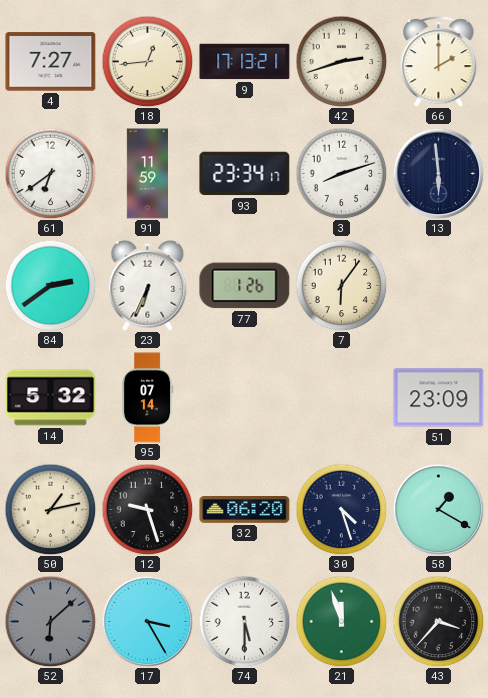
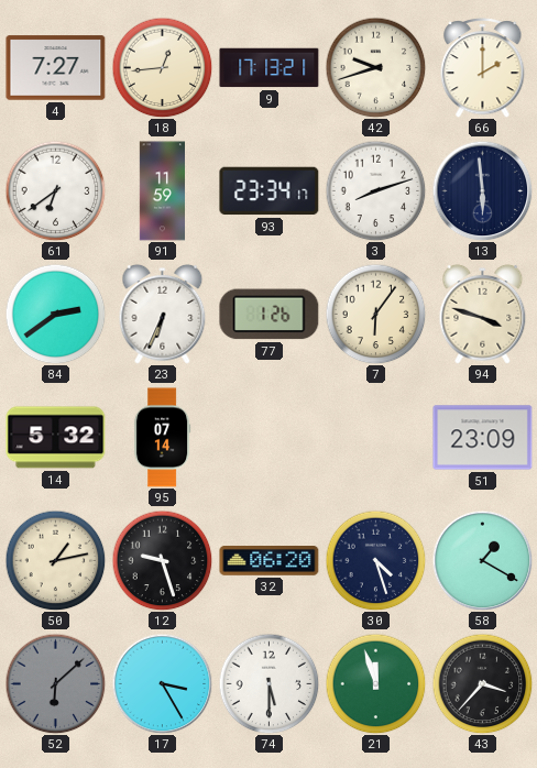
42: 2:42 -> 9:42
94: none -> 3:48
